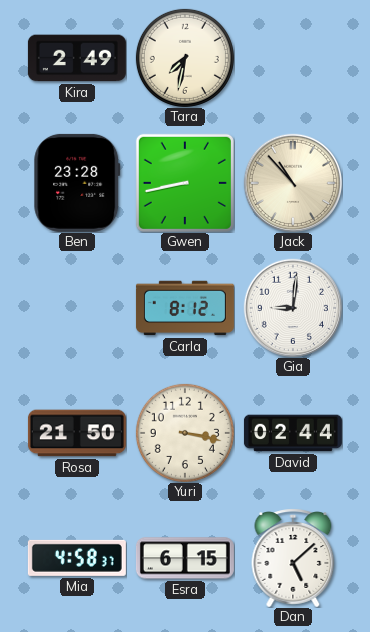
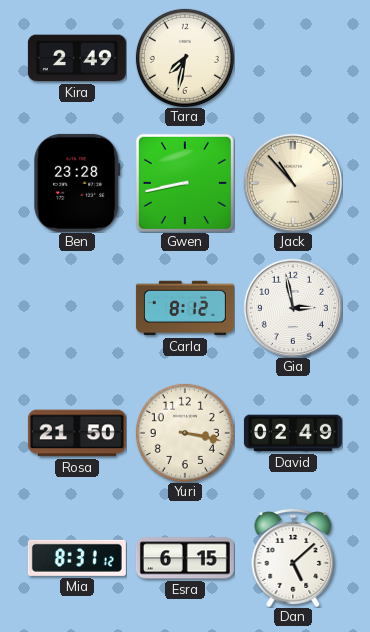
Gia: 9:01 -> 2:58
David: 02:44 -> 02:49
Mia: 4:58 -> 8:31
